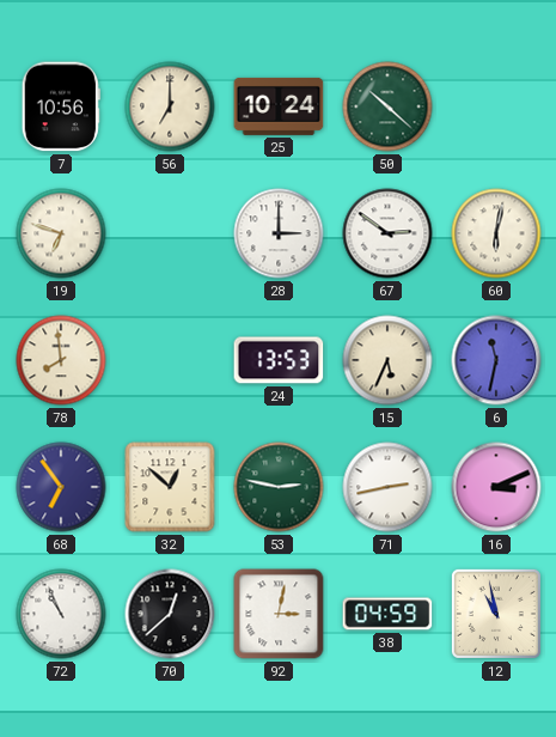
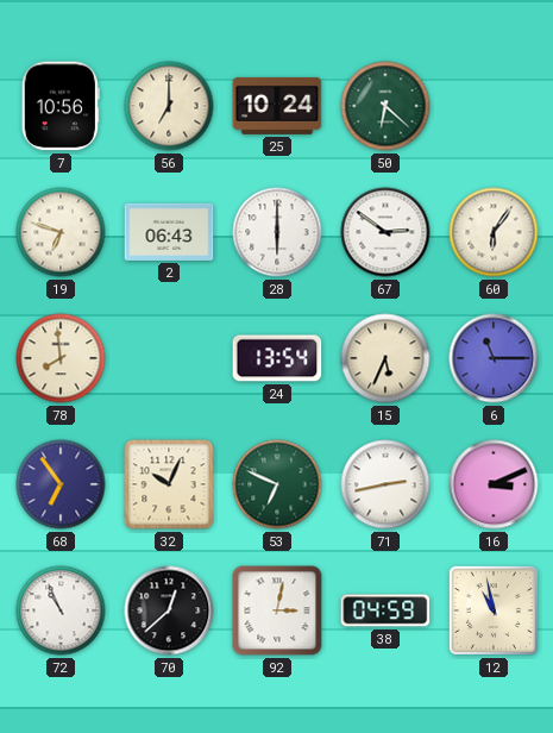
50: 10:22 -> 6:22
2: none -> 06:43
28: 3:00 -> 6:00
60: 6:02 -> 6:06
24: 13:53 -> 13:54
6: 11:32 -> 11:15
32: 12:52 -> 10:04
53: 2:47 -> 6:49
